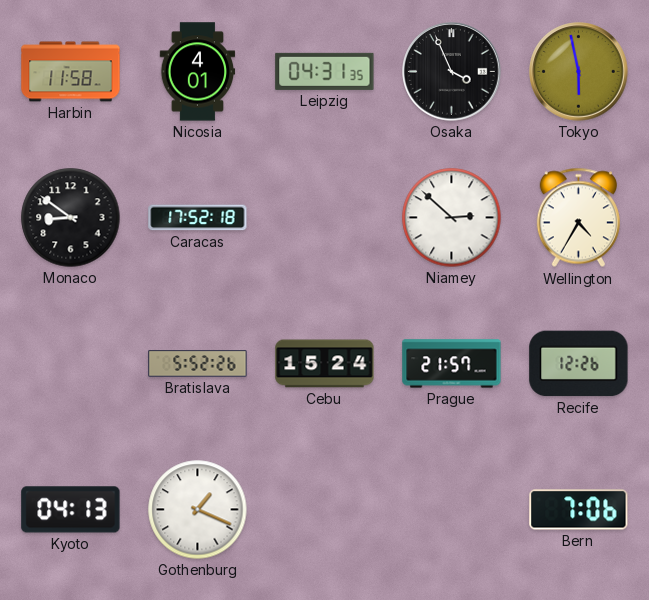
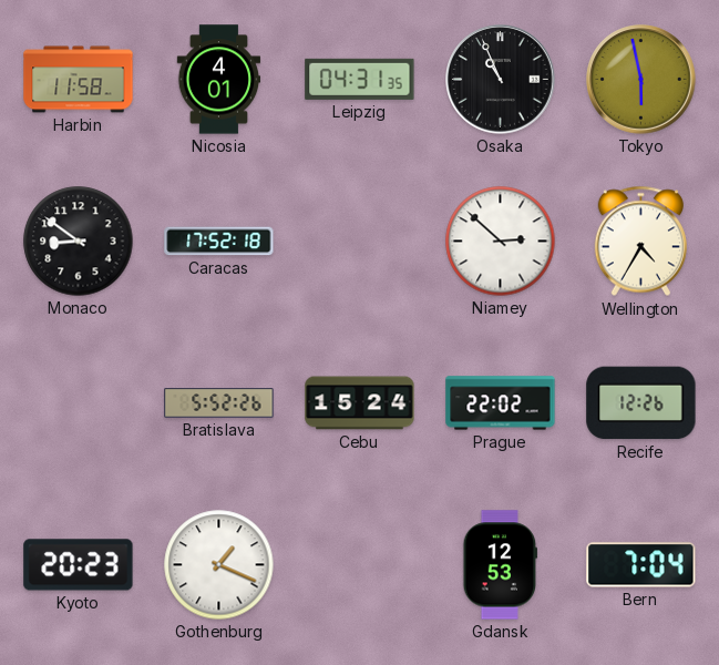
Osaka: 3:56 -> 10:56
Prague: 21:57 -> 22:02
Kyoto: 04:13 -> 20:23
Gdansk: none -> 12:53
Bern: 7:06 -> 7:04
